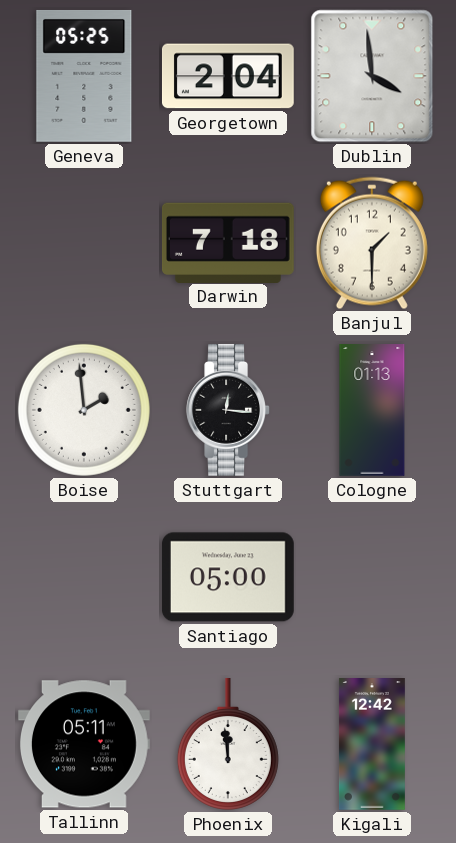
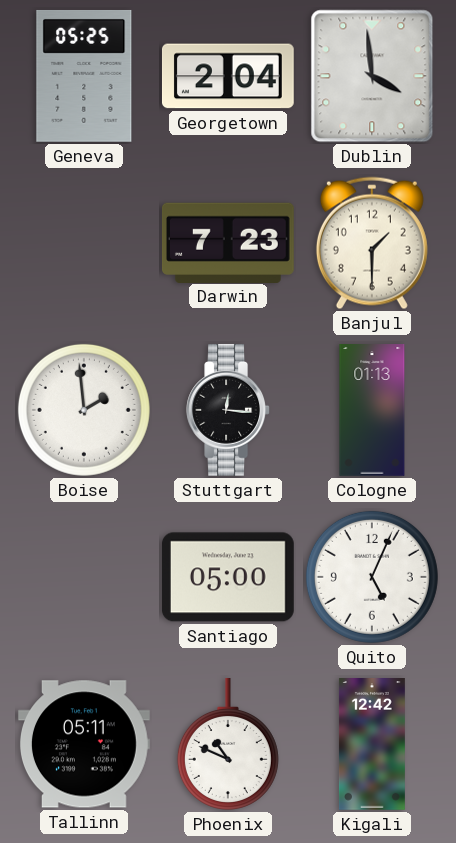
Darwin: 7:18 -> 7:23
Quito: none -> 5:04
Phoenix: 11:59 -> 10:49
